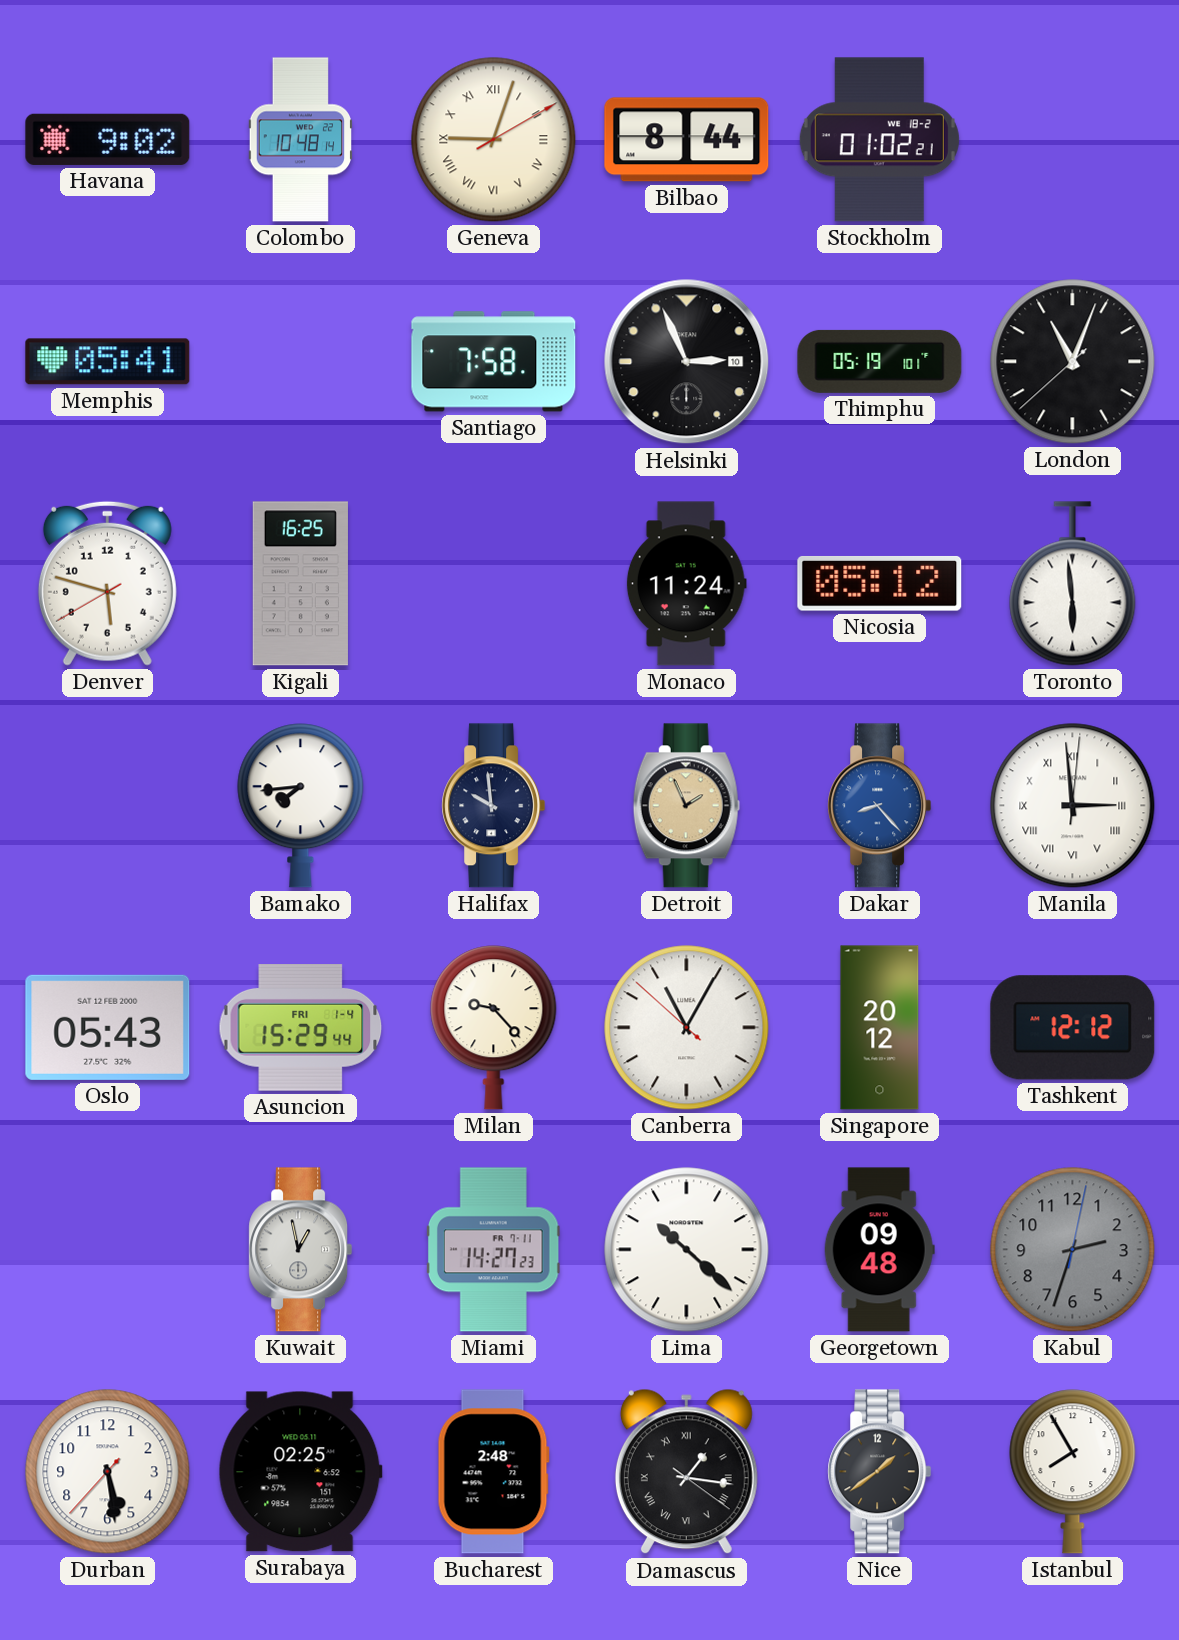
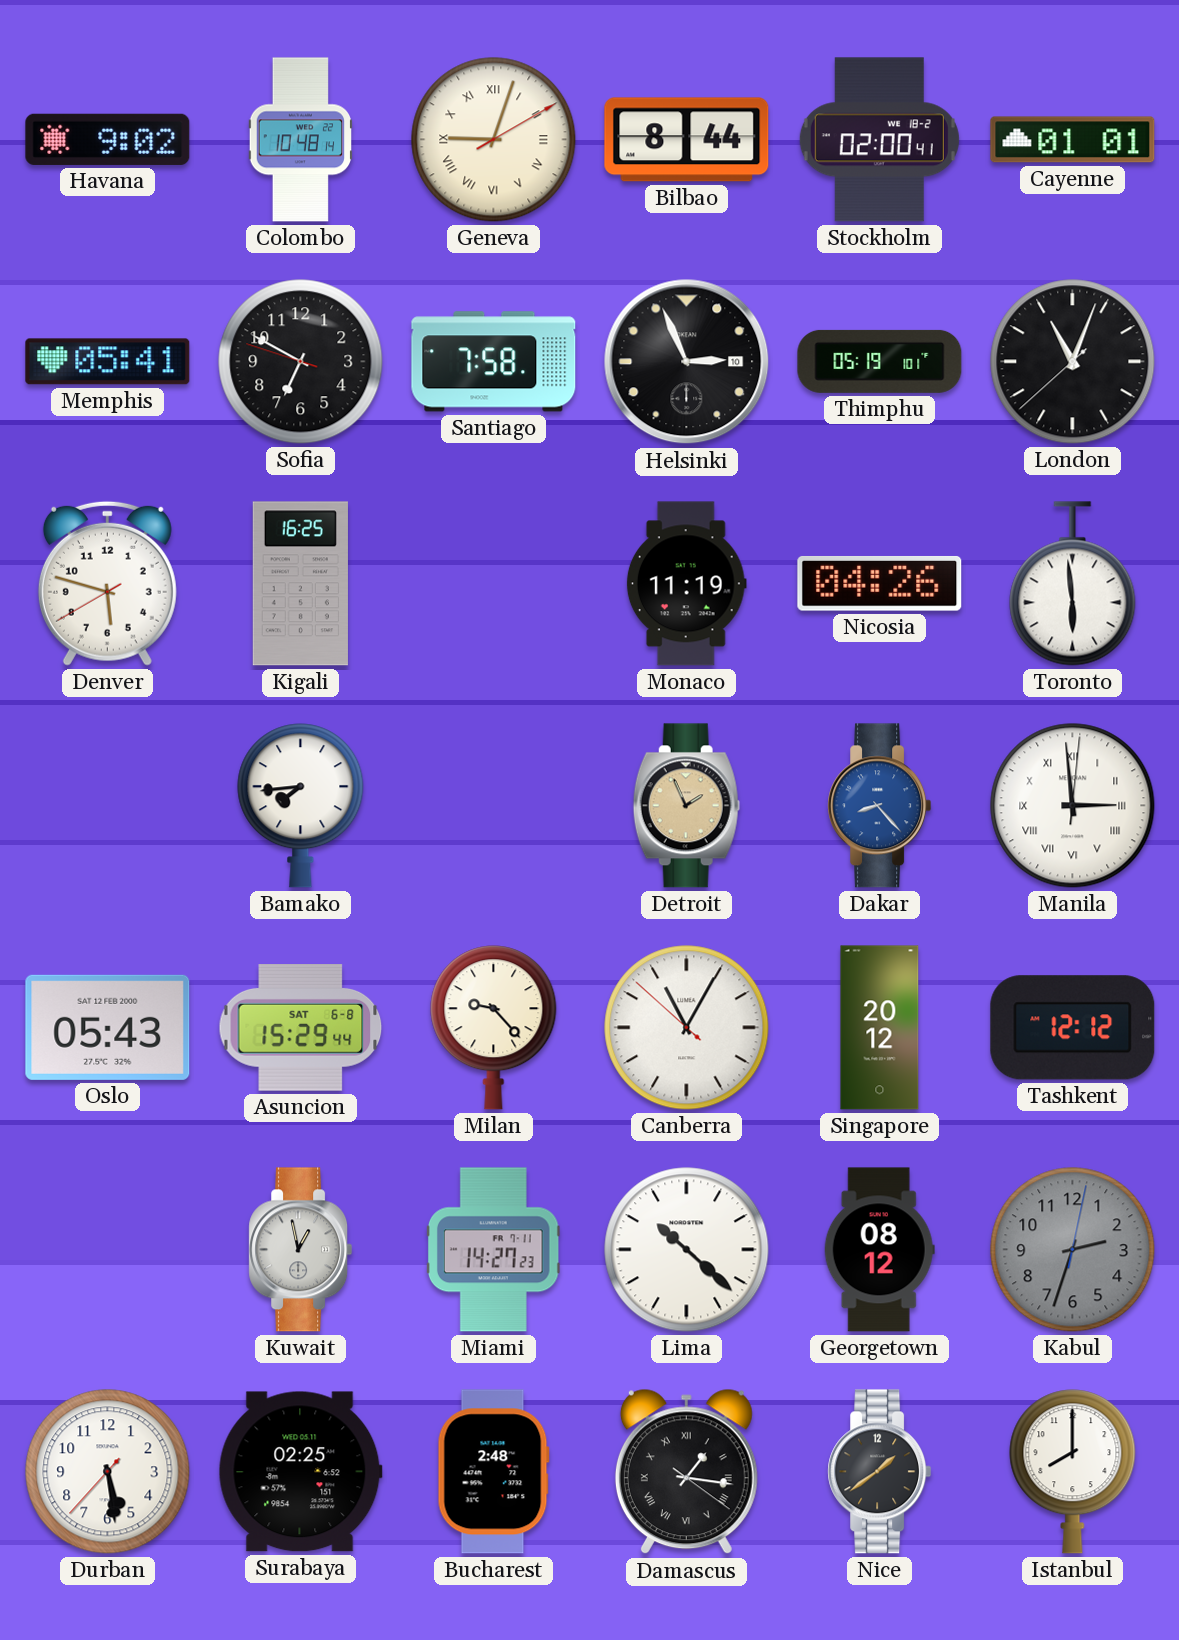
Stockholm: 01:02 -> 02:00
Cayenne: none -> 01:01
Sofia: none -> 6:49
Monaco: 11:24 -> 11:19
Nicosia: 05:12 -> 04:26
Halifax: 9:59 -> none
Asuncion date: FRI 1-4 -> SAT 6-8
Georgetown: 09:48 -> 08:12
Istanbul: 7:55 -> 8:00
